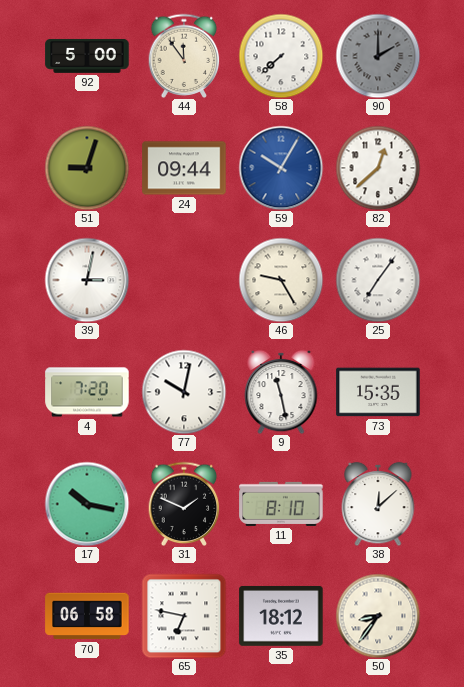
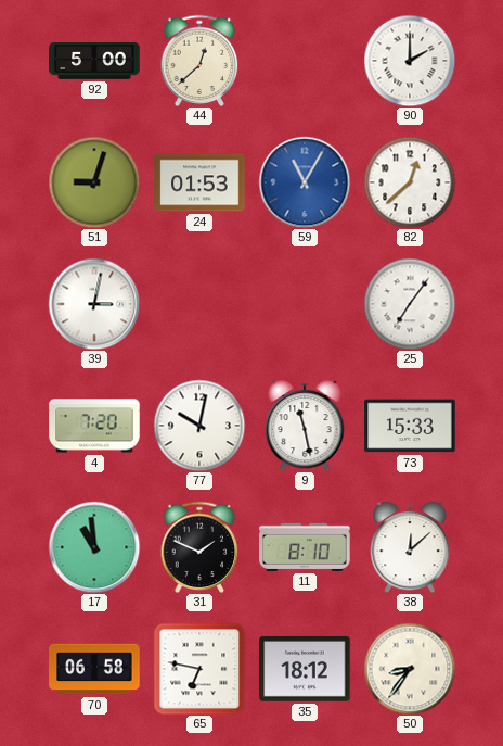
44: 11:54 -> 12:38
58: 7:38 -> none
90 dial: grey -> white
24: 09:44 -> 01:53
59: 10:05 -> 11:05
46: 9:25 -> none
73: 15:35 -> 15:33
17: 10:17 -> 10:59
